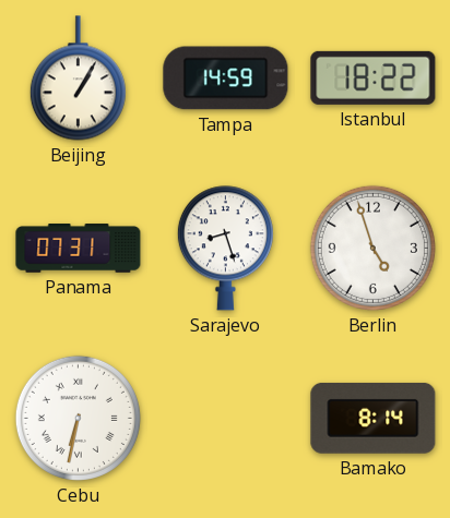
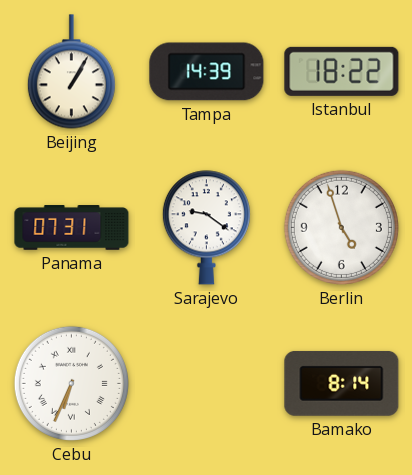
Tampa: 14:59 -> 14:39
Sarajevo: 8:27 -> 9:21
Cebu: 6:32 -> 6:34
